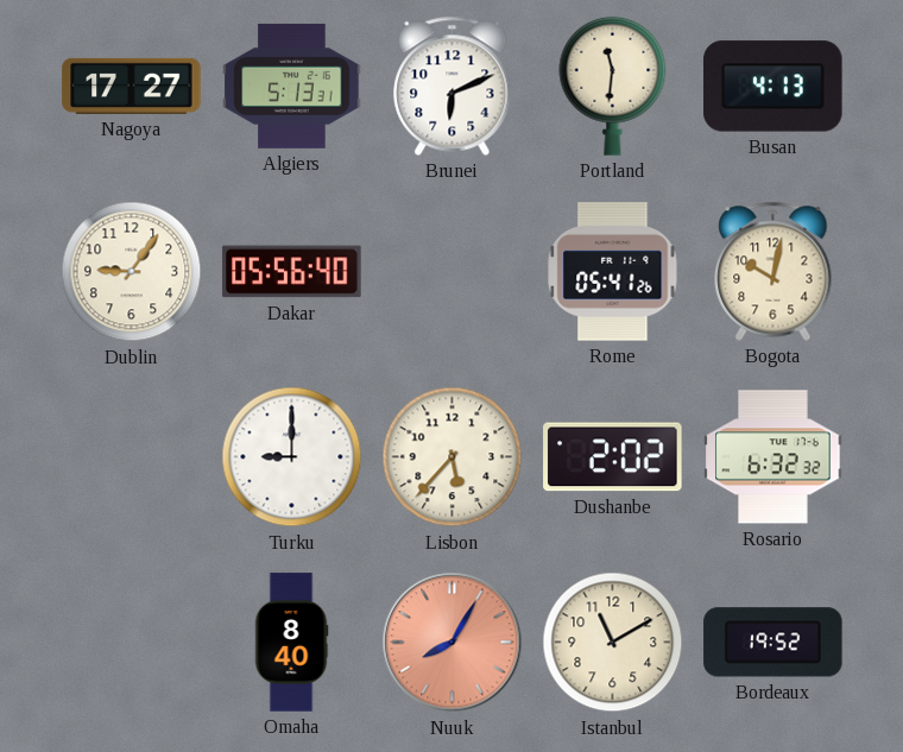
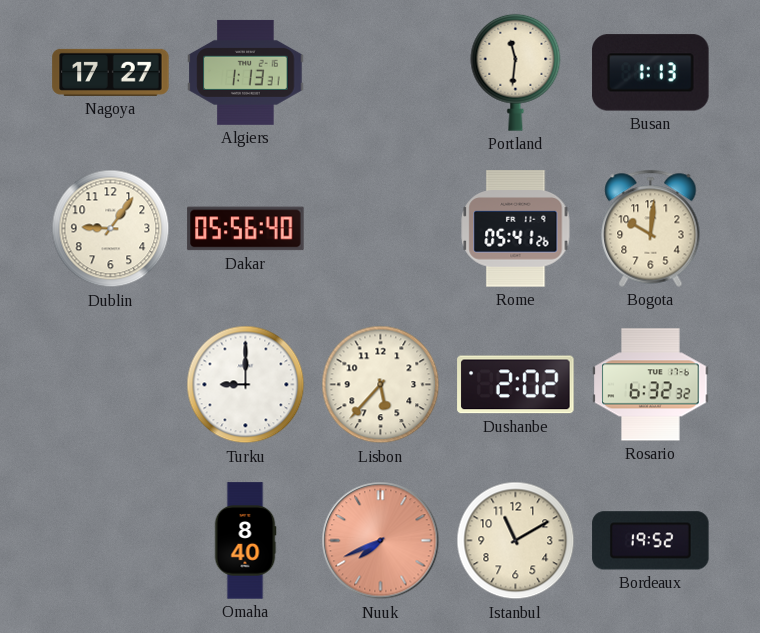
Algiers: 5:13 -> 1:13
Brunei: 6:11 -> none
Busan: 4:13 -> 1:13
Bogota: 10:02 -> 10:01
Nuuk: 8:05 -> 7:41
